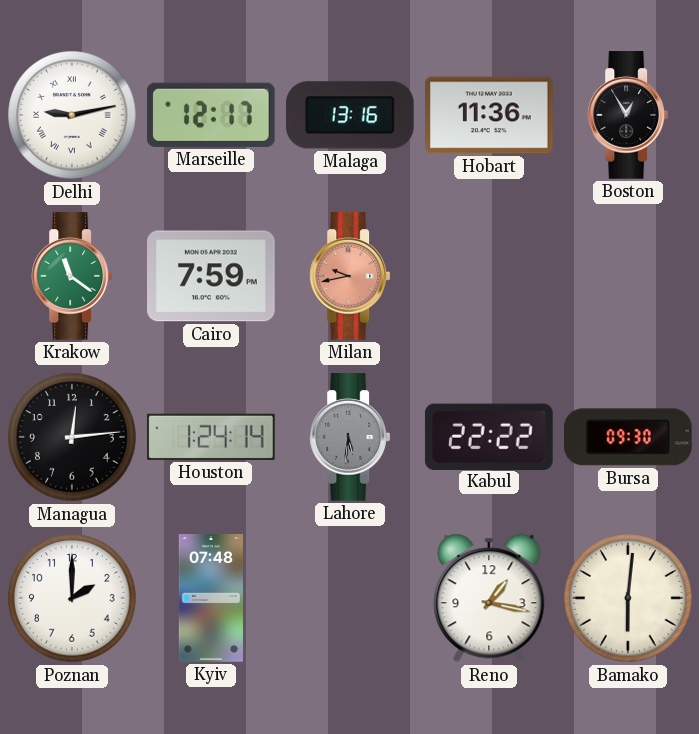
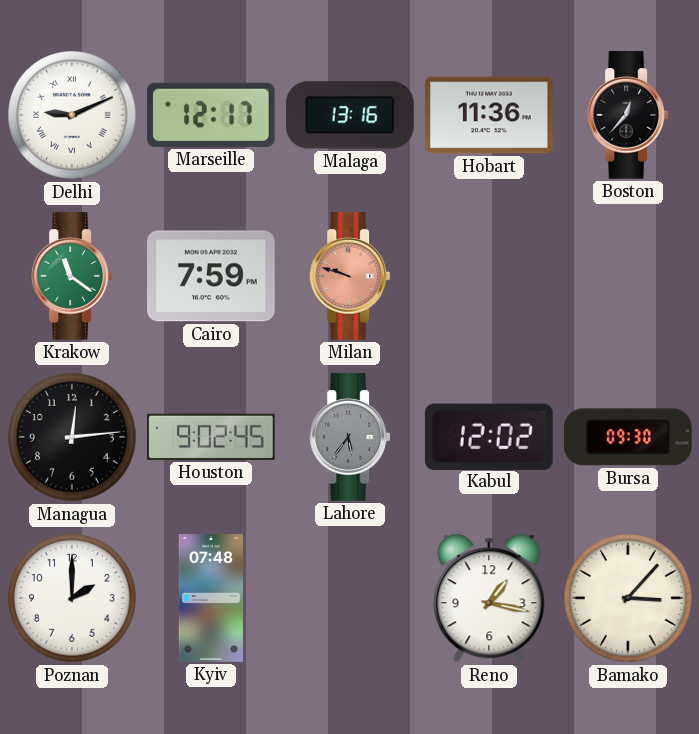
Delhi: 9:13 -> 9:11
Boston: 12:55 -> 12:37
Milan: 9:43 -> 9:48
Houston: 1:24 -> 9:02
Lahore: 5:31 -> 5:36
Kabul: 22:22 -> 12:02
Bamako: 6:01 -> 3:07
